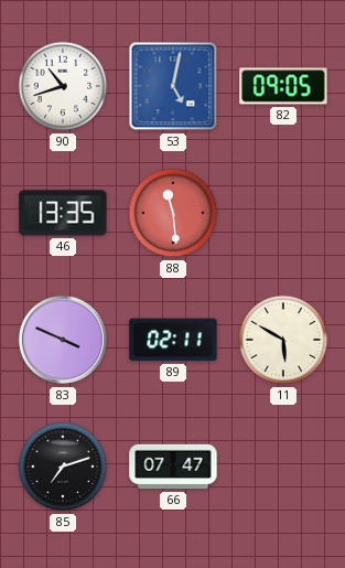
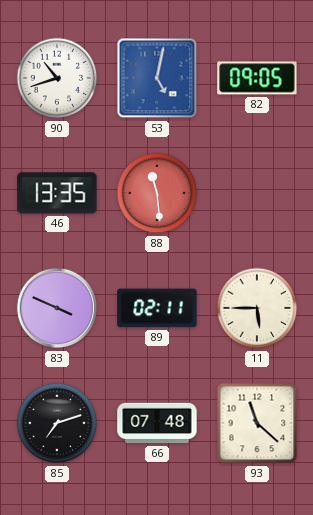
11: 5:50 -> 5:45
66: 07:47 -> 07:48
93: none -> 11:22
